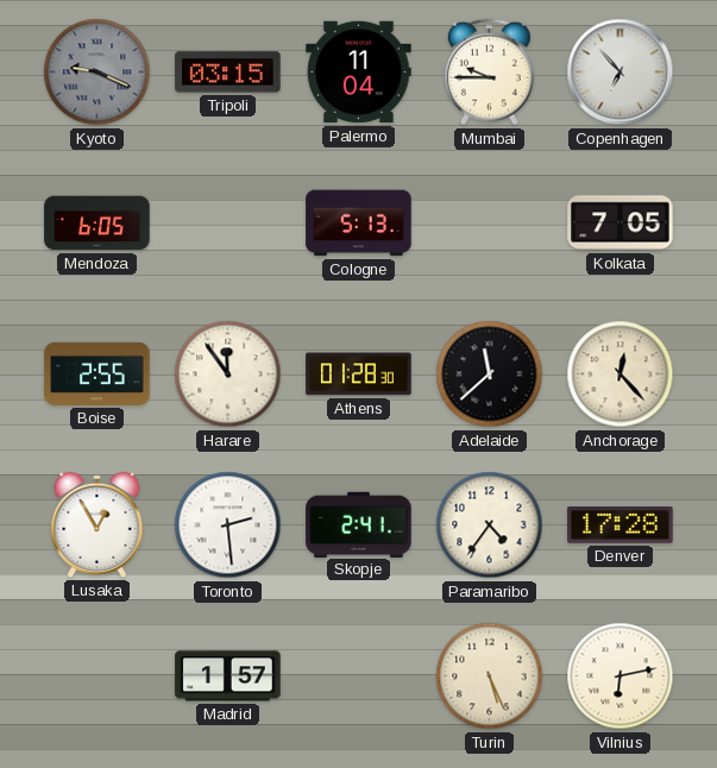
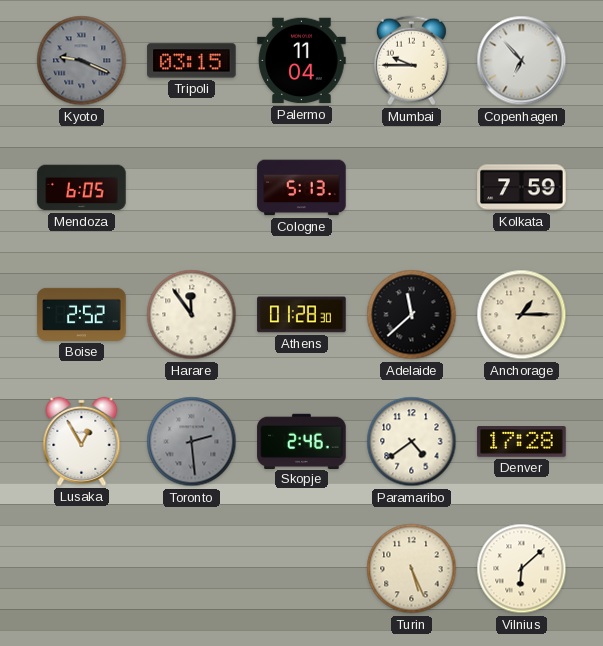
Kolkata: 7:05 -> 7:59
Boise: 2:55 -> 2:52
Anchorage: 12:23 -> 1:15
Toronto dial: white -> grey
Skopje: 2:41 -> 2:46
Paramaribo: 4:36 -> 4:39
Madrid: 1:57 -> none
Vilnius: 6:13 -> 6:08
